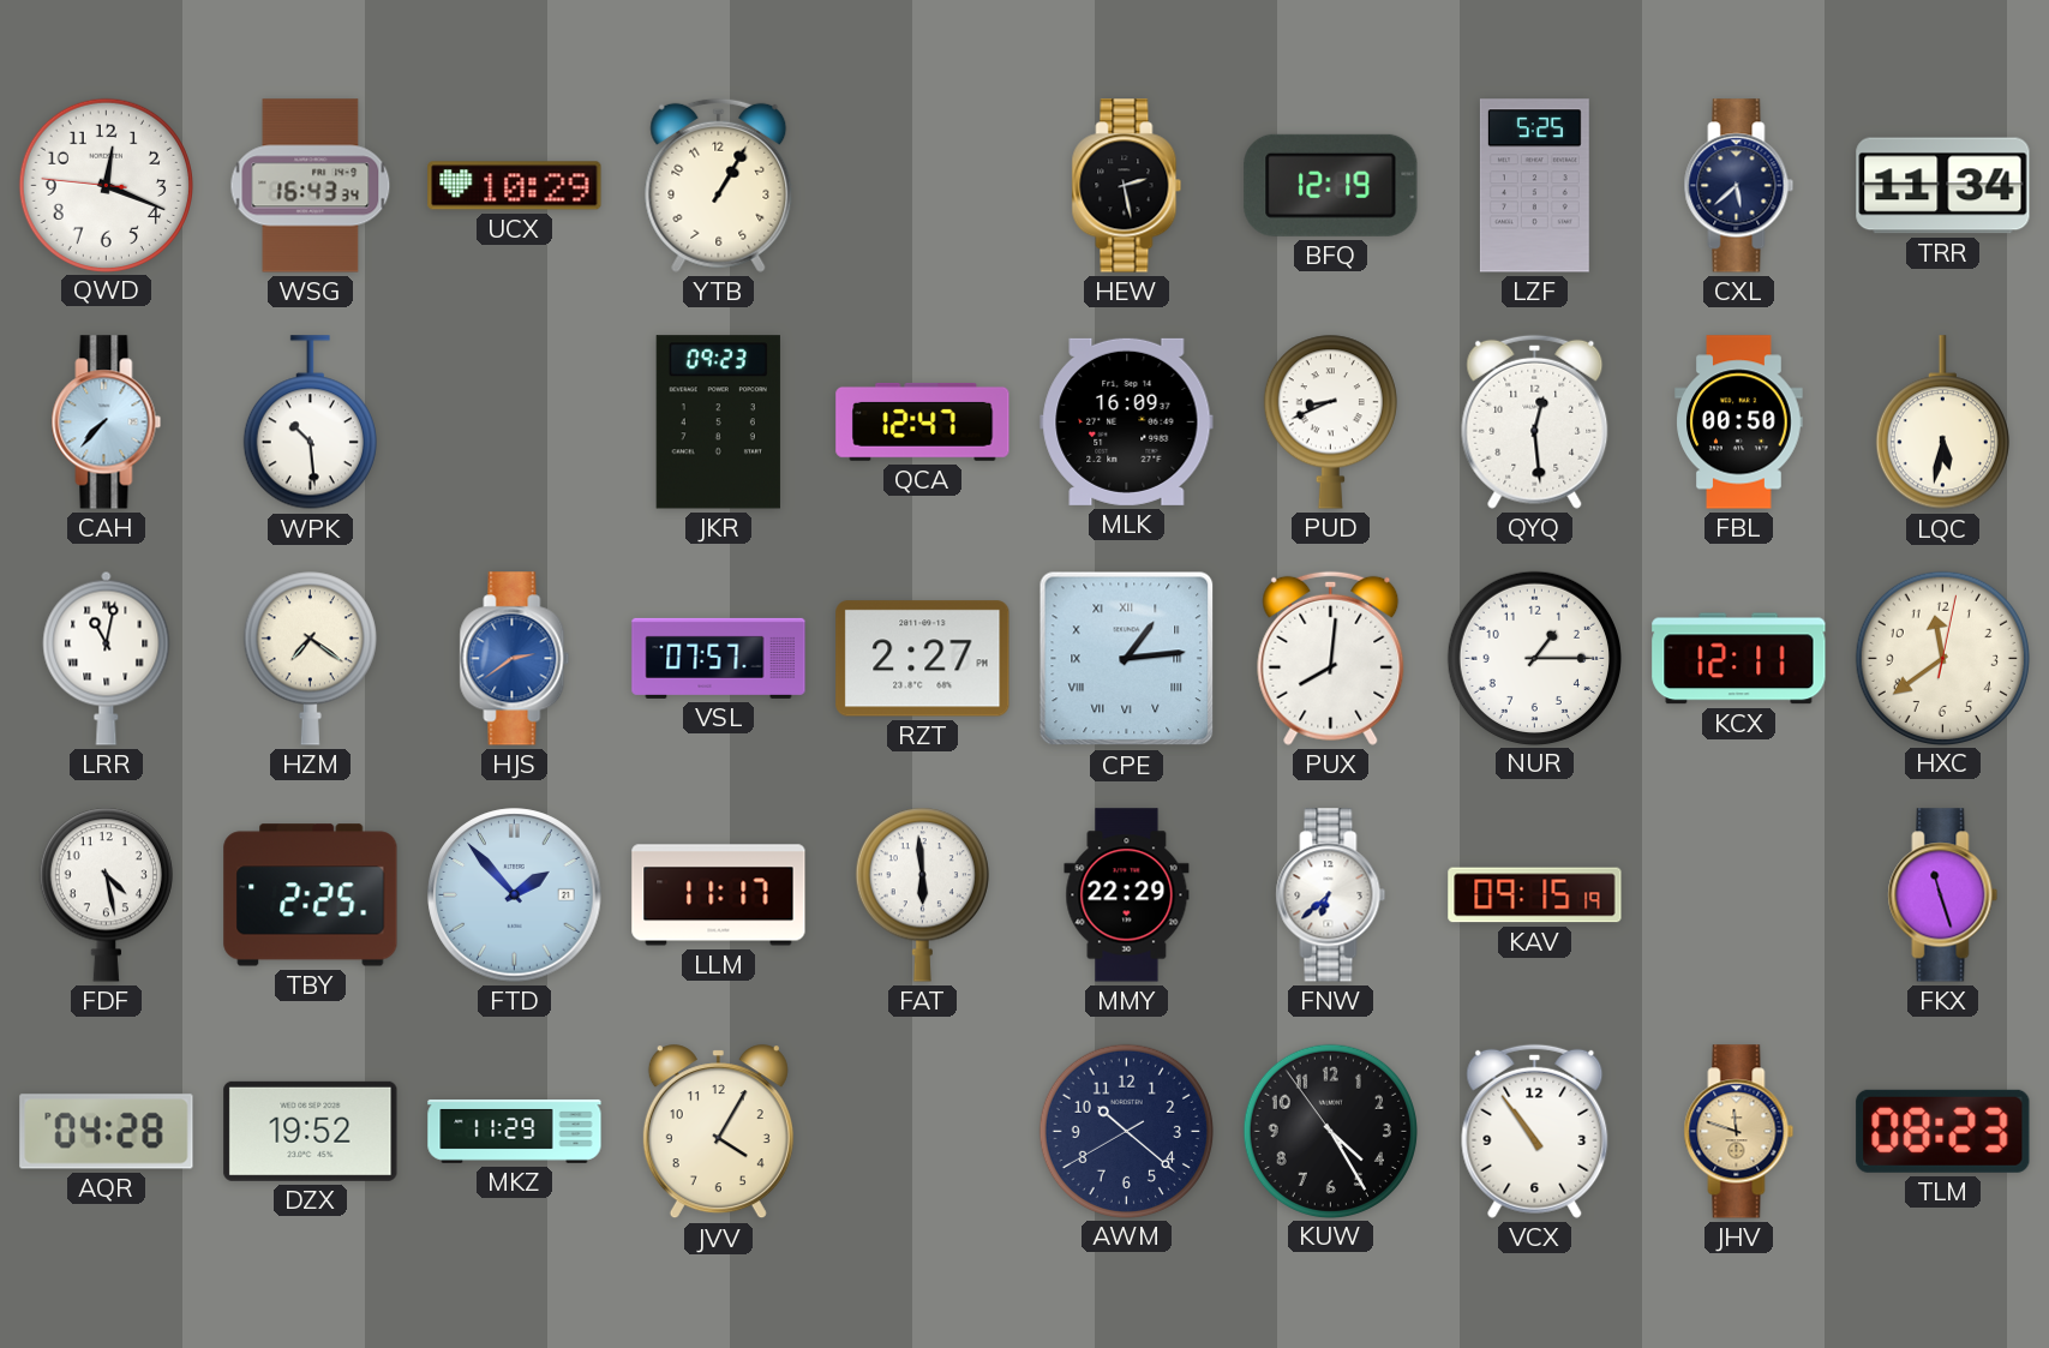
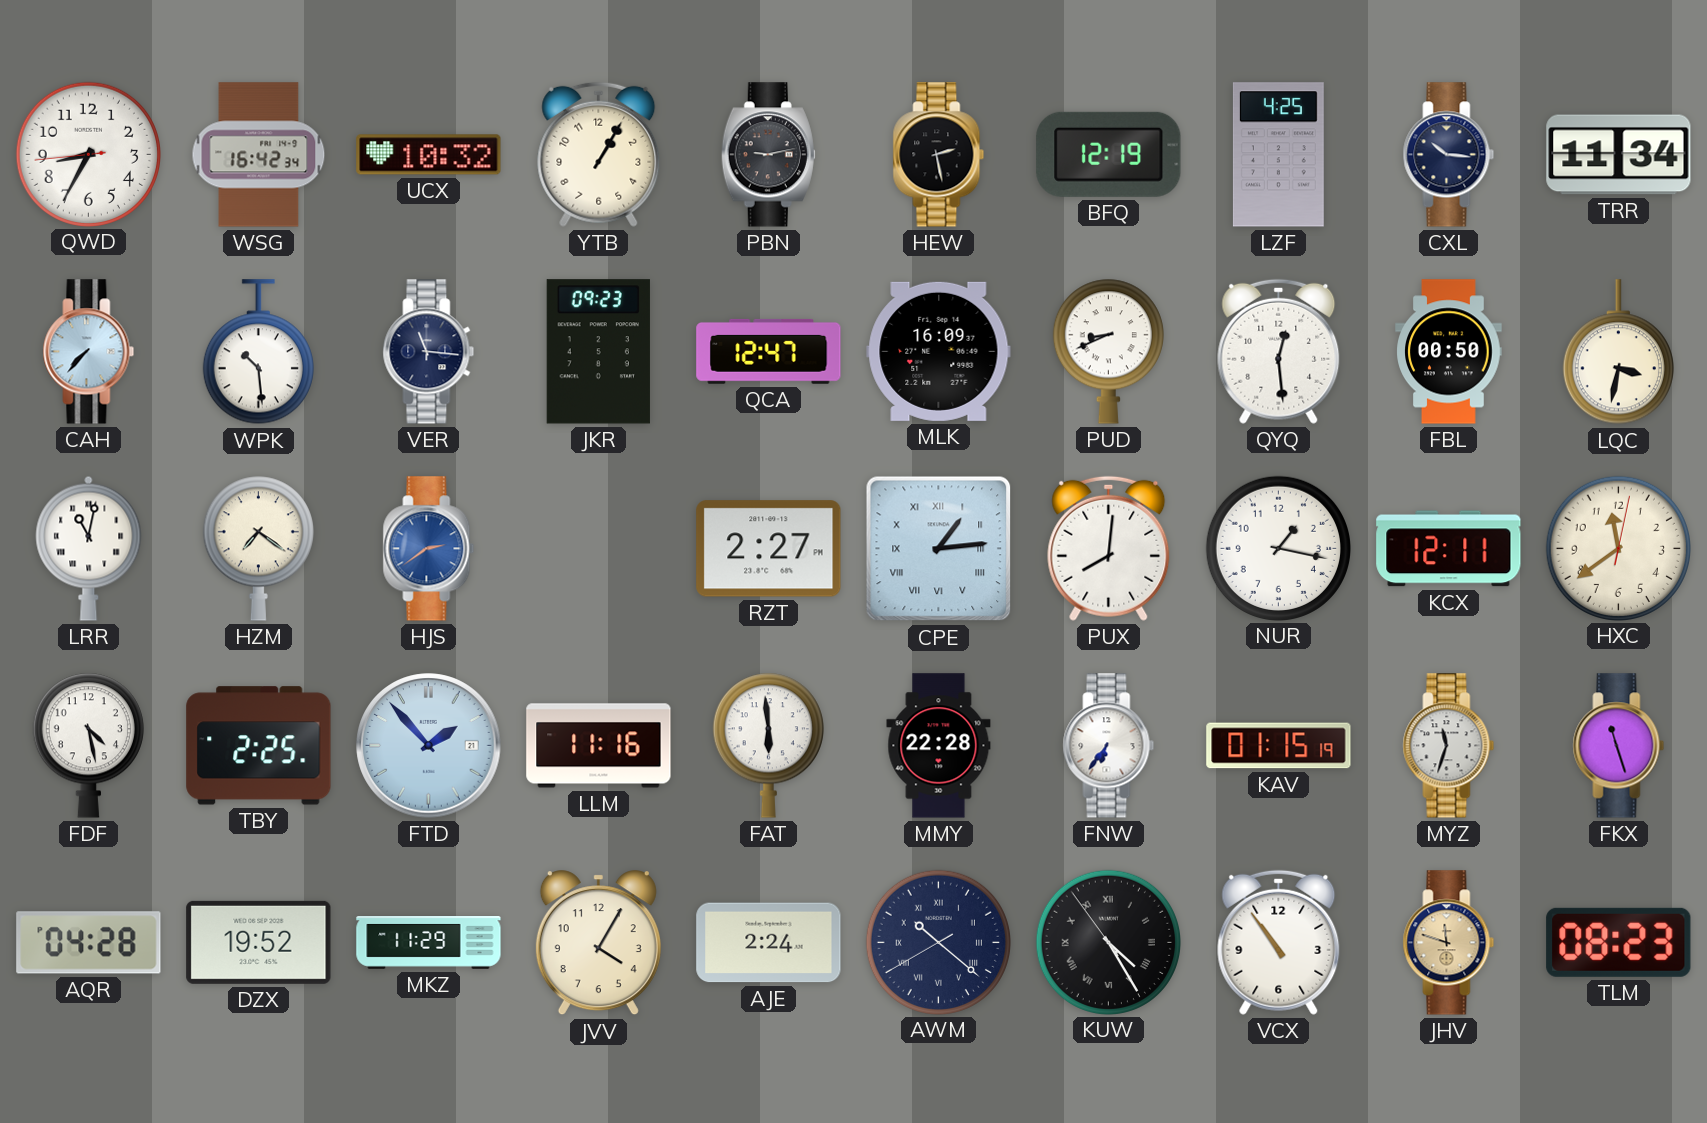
QWD: 12:18 -> 8:34
WSG: 16:43 -> 16:42
UCX: 10:29 -> 10:32
PBN: none -> 9:13
LZF: 5:25 -> 4:25
CXL: 5:38 -> 10:16
VER: none -> 11:16
LQC: 5:32 -> 3:32
VSL: 07:57 -> none
NUR: 1:15 -> 1:17
LLM: 11:17 -> 11:16
MMY: 22:29 -> 22:28
FNW: 6:38 -> 6:36
KAV: 09:15 -> 01:15
MYZ: none -> 11:33
AJE: none -> 2:24
AWM numerals: Arabic -> Roman
KUW numerals: Arabic -> Roman
